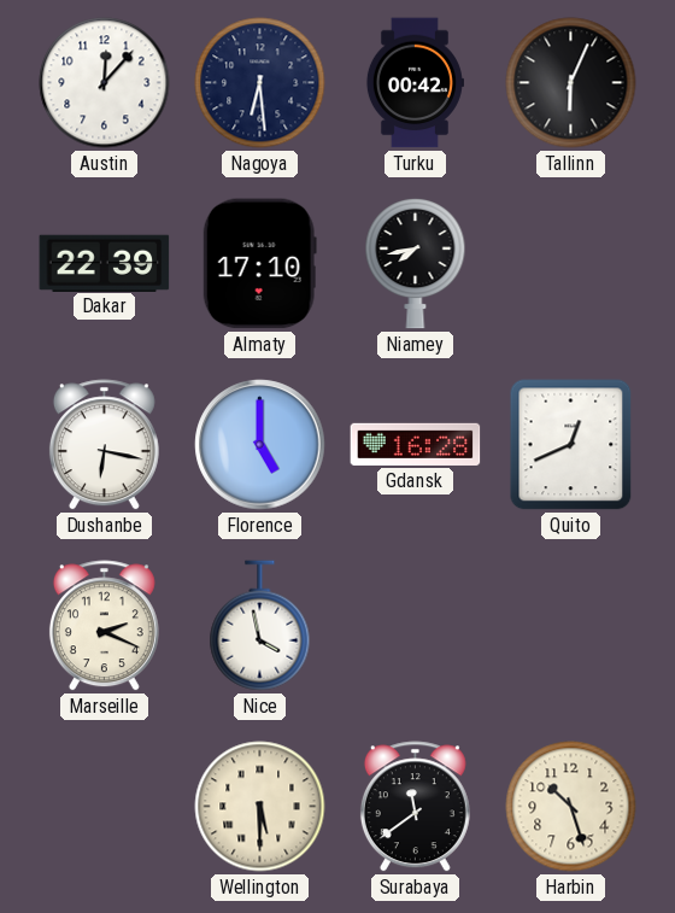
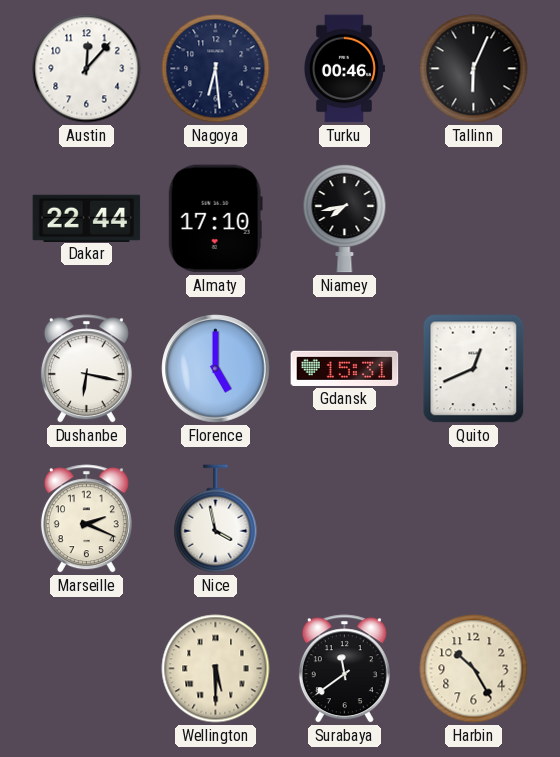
Turku: 00:42 -> 00:46
Dakar: 22:39 -> 22:44
Gdansk: 16:28 -> 15:31
Harbin: 10:27 -> 10:25
